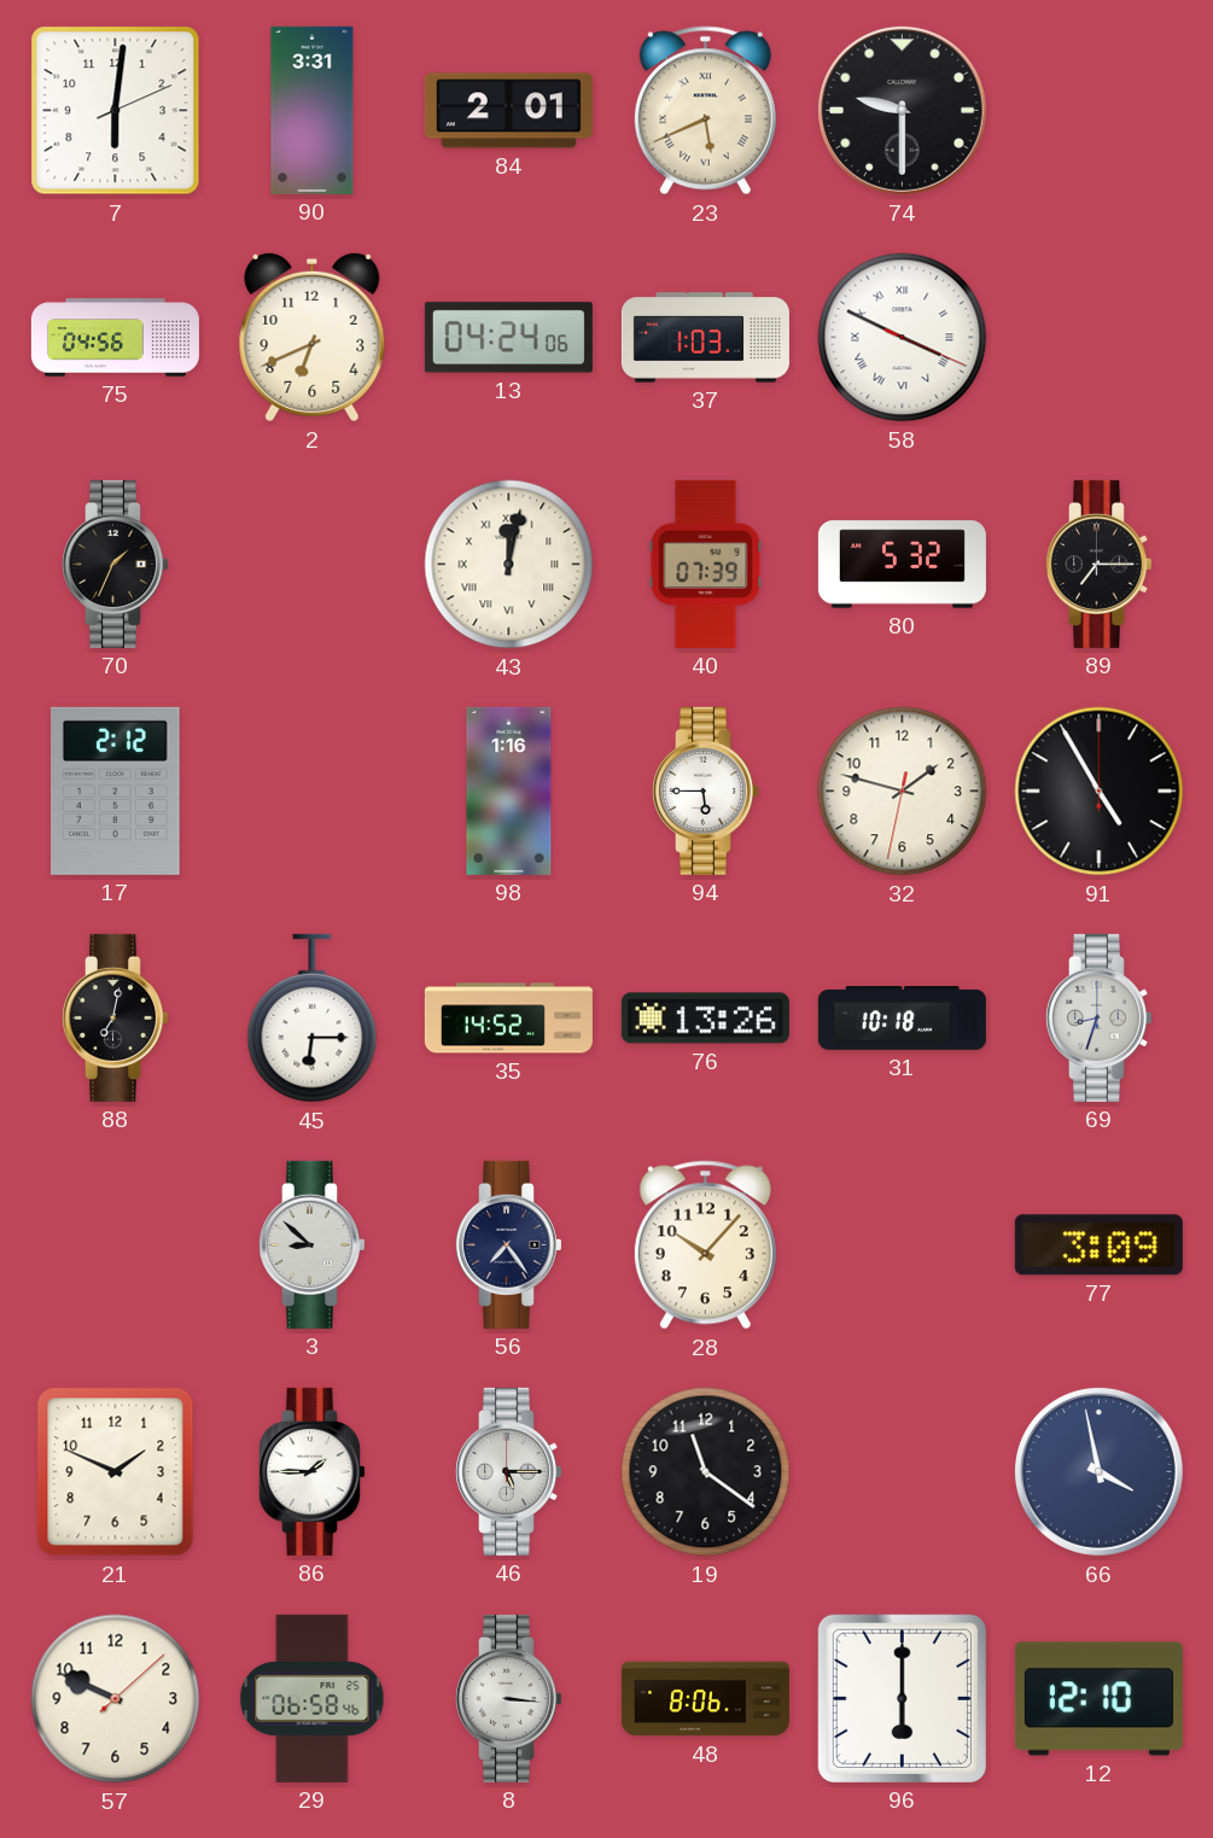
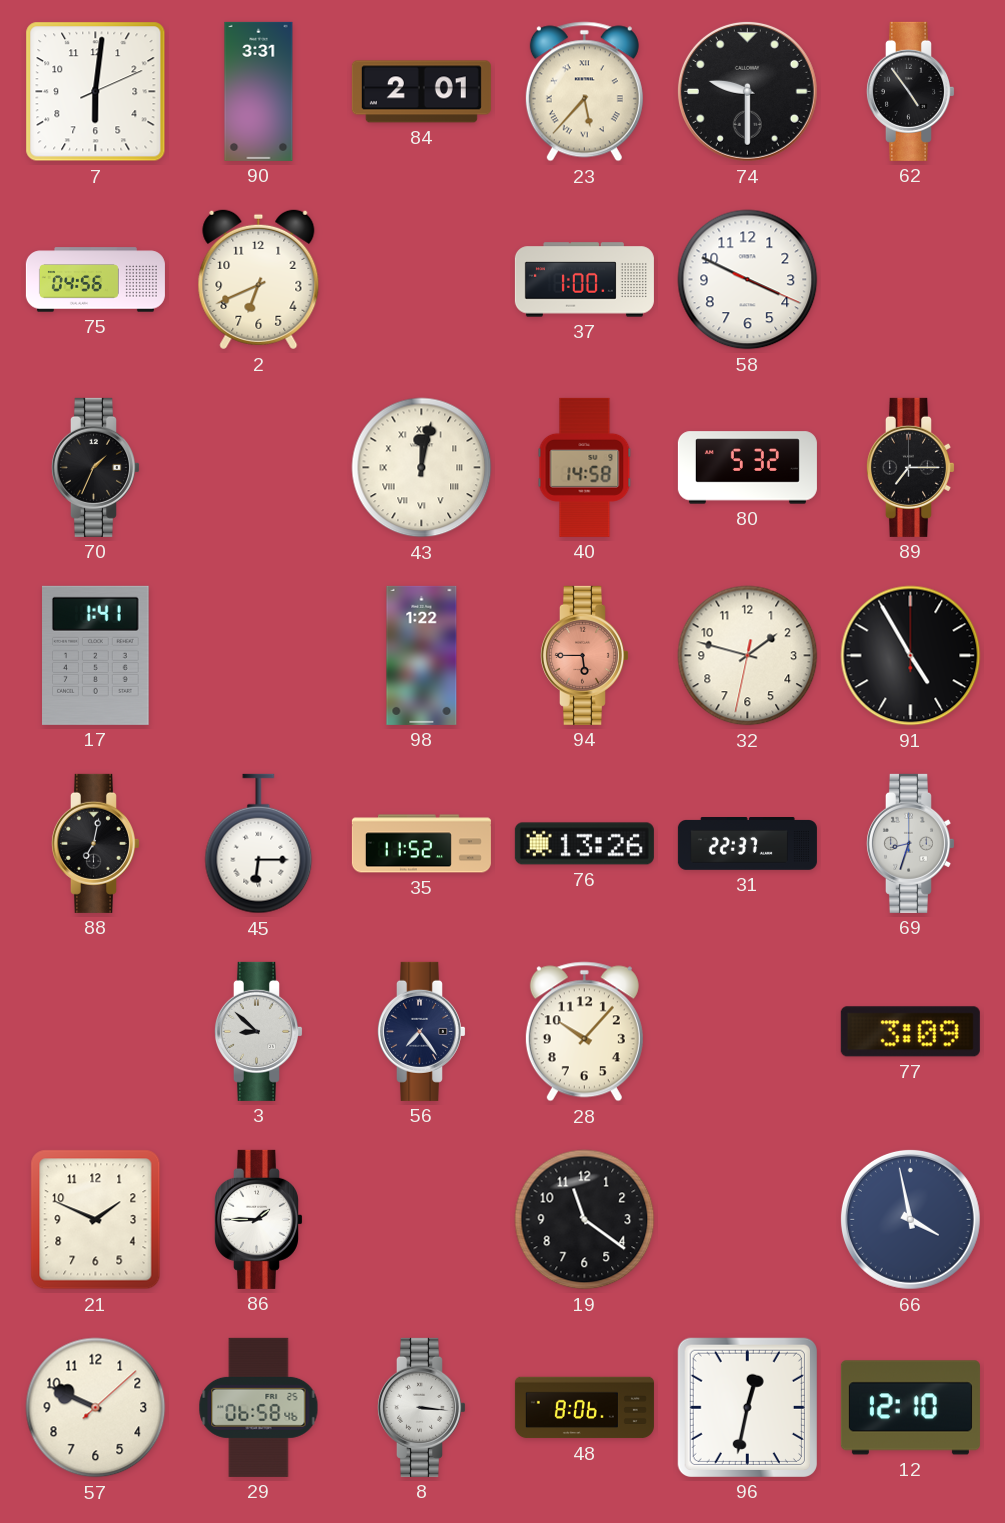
23: 5:41 -> 5:37
62: none -> 4:54
13: 04:24 -> none
37: 1:03 -> 1:00
58 numerals: Roman -> Arabic
40: 07:39 -> 14:58
17: 2:12 -> 1:41
98: 1:16 -> 1:22
94 dial: white -> salmon
35: 14:52 -> 11:52
31: 10:18 -> 22:37
46: 5:15 -> none
96: 6:00 -> 12:32
